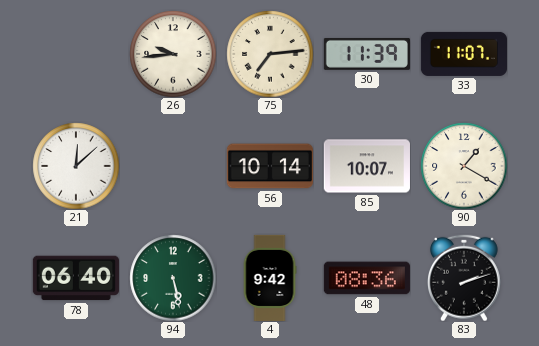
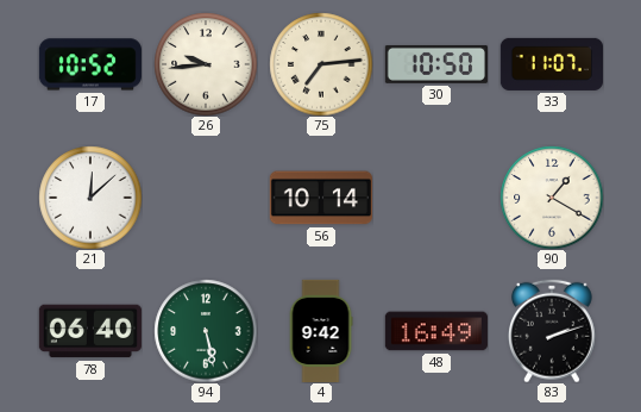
17: none -> 10:52
30: 11:39 -> 10:50
85: 10:07 -> none
48: 08:36 -> 16:49
